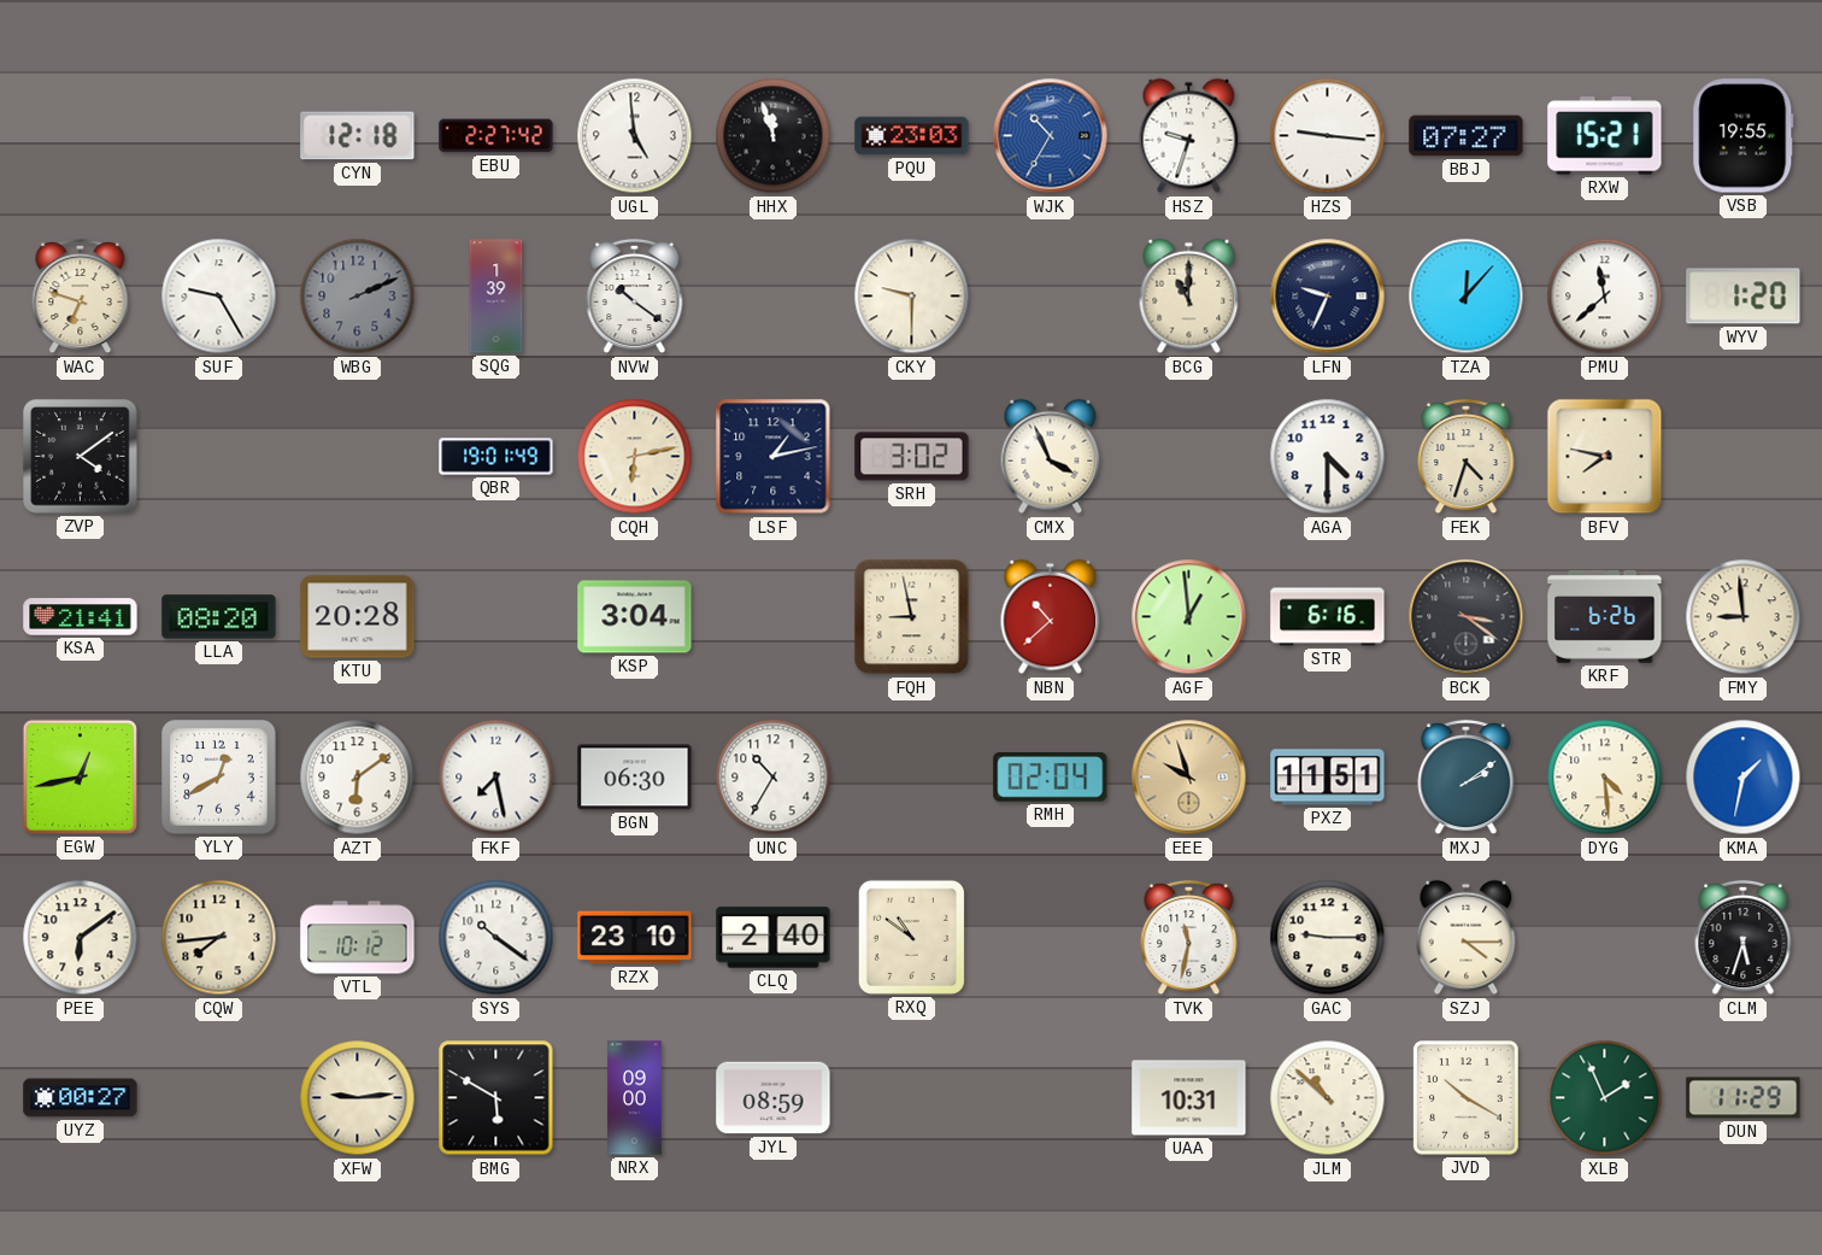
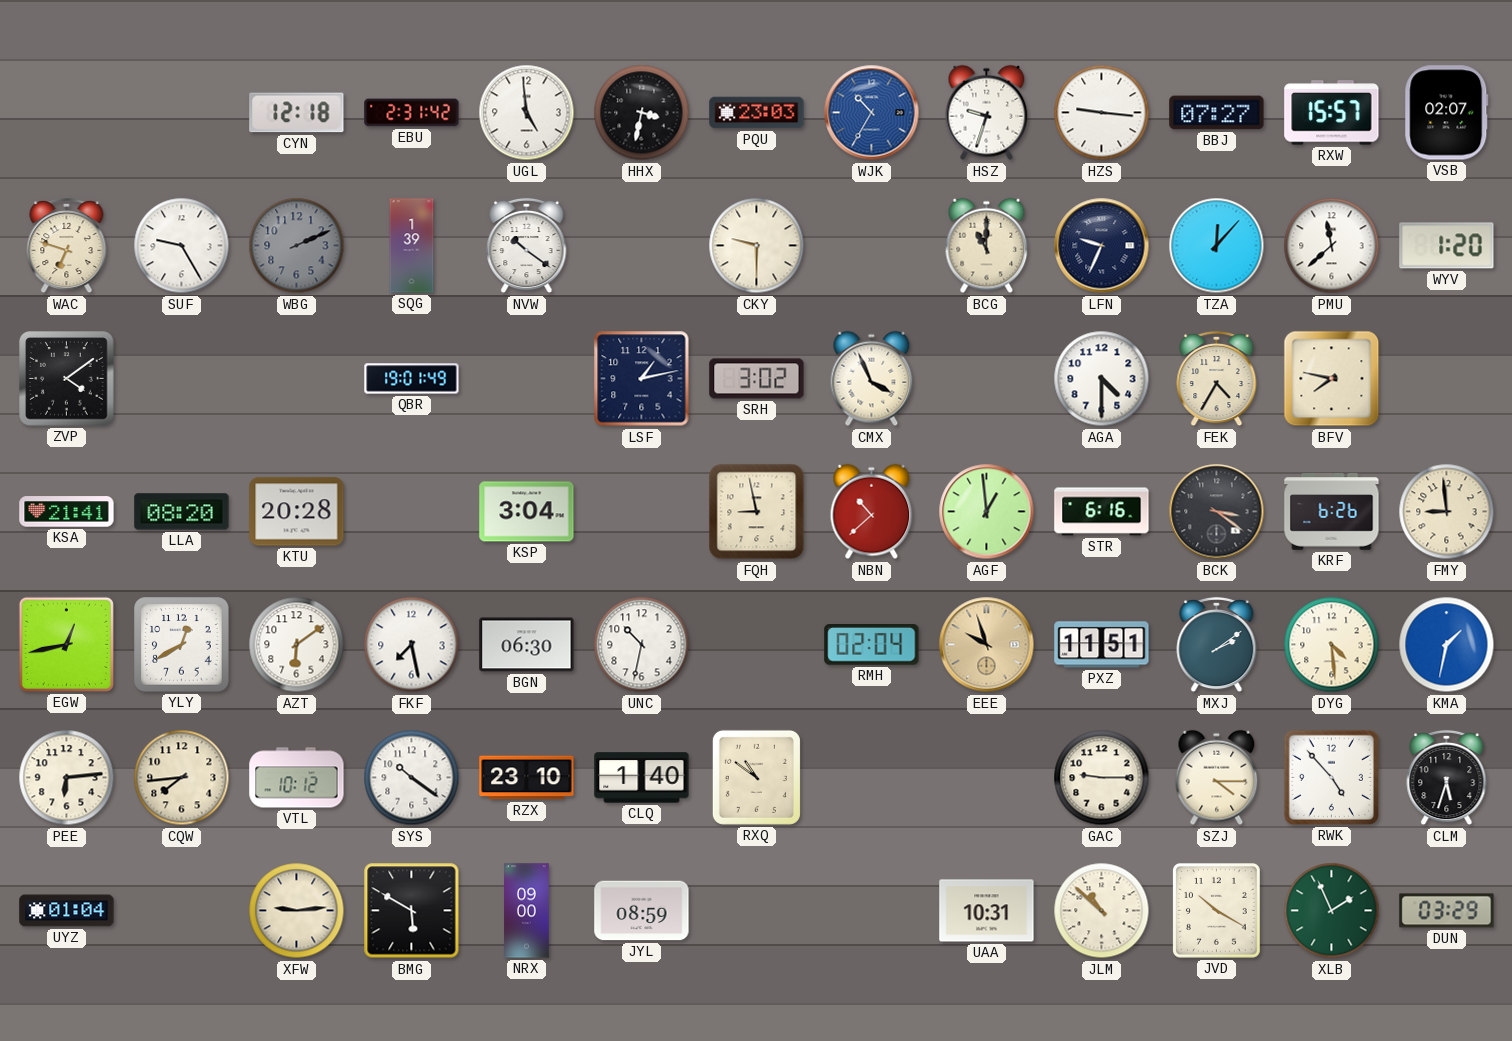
EBU: 2:27 -> 2:31
HHX: 11:57 -> 3:32
RXW: 15:21 -> 15:57
VSB: 19:55 -> 02:07
CQH: 6:13 -> none
FEK: 4:33 -> 4:35
UNC: 10:35 -> 10:32
PEE: 6:09 -> 6:14
CLQ: 2:40 -> 1:40
TVK: 11:32 -> none
RWK: none -> 4:53
UYZ: 00:27 -> 01:04
DUN: 11:29 -> 03:29
